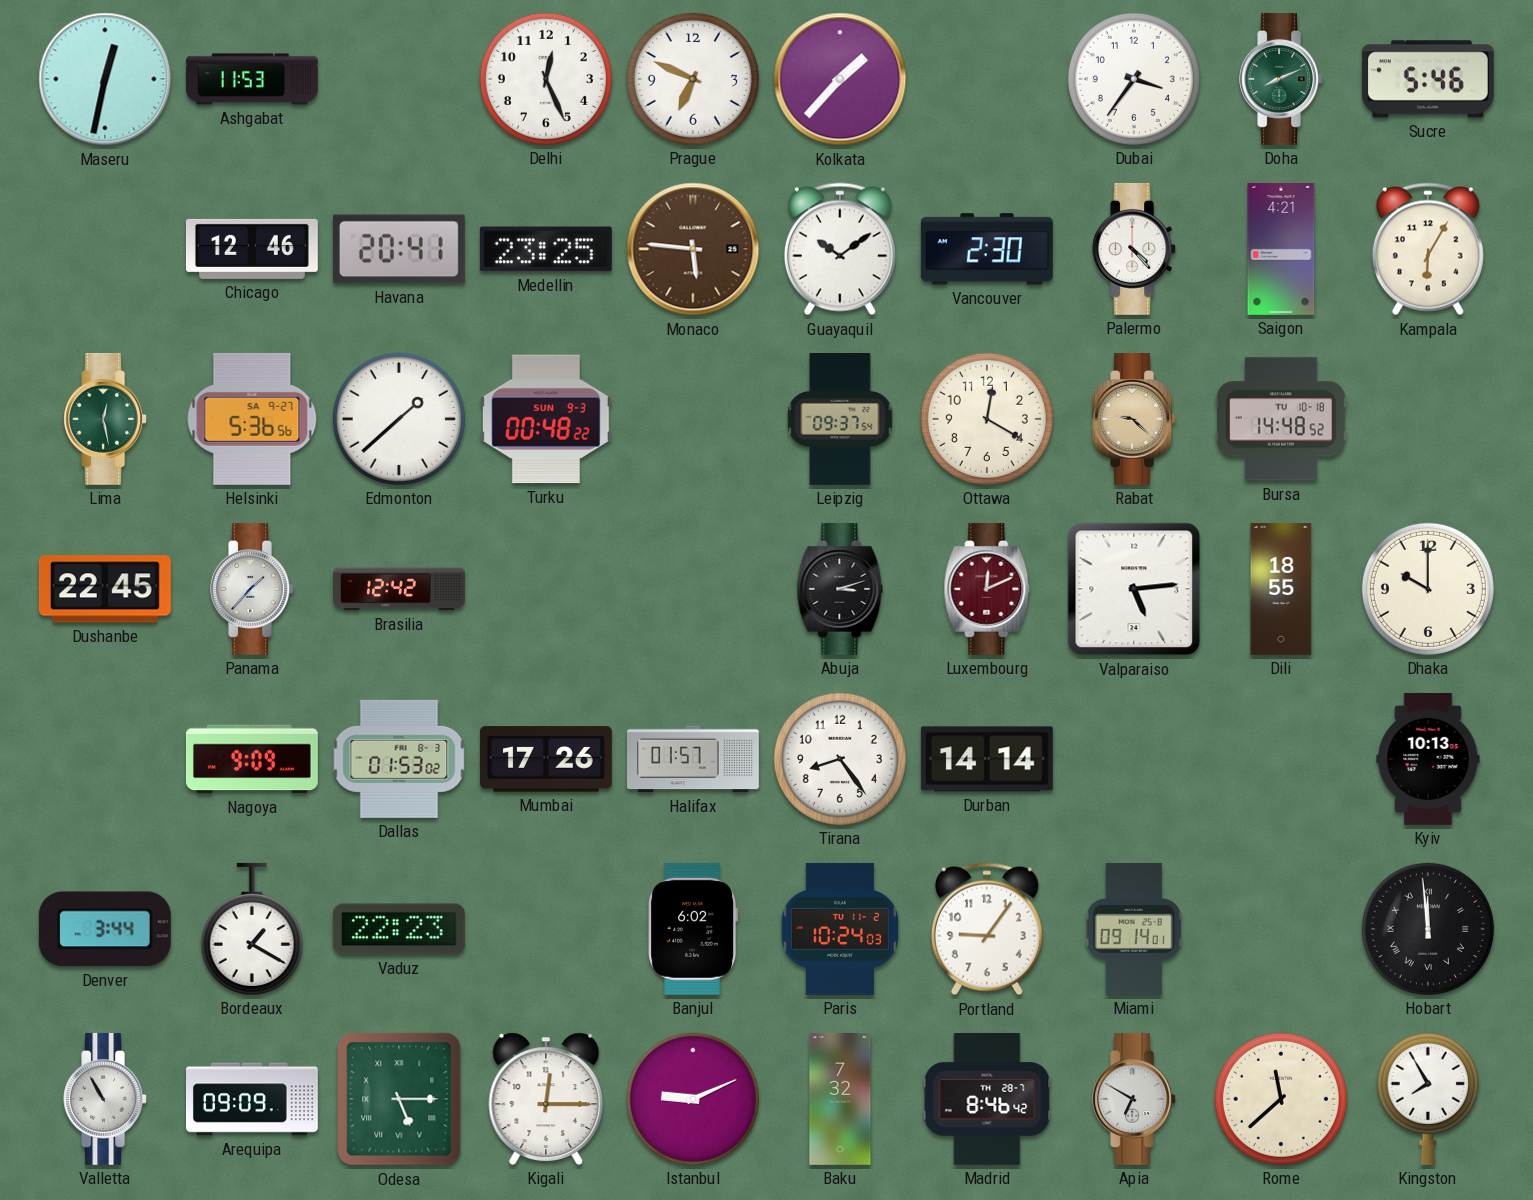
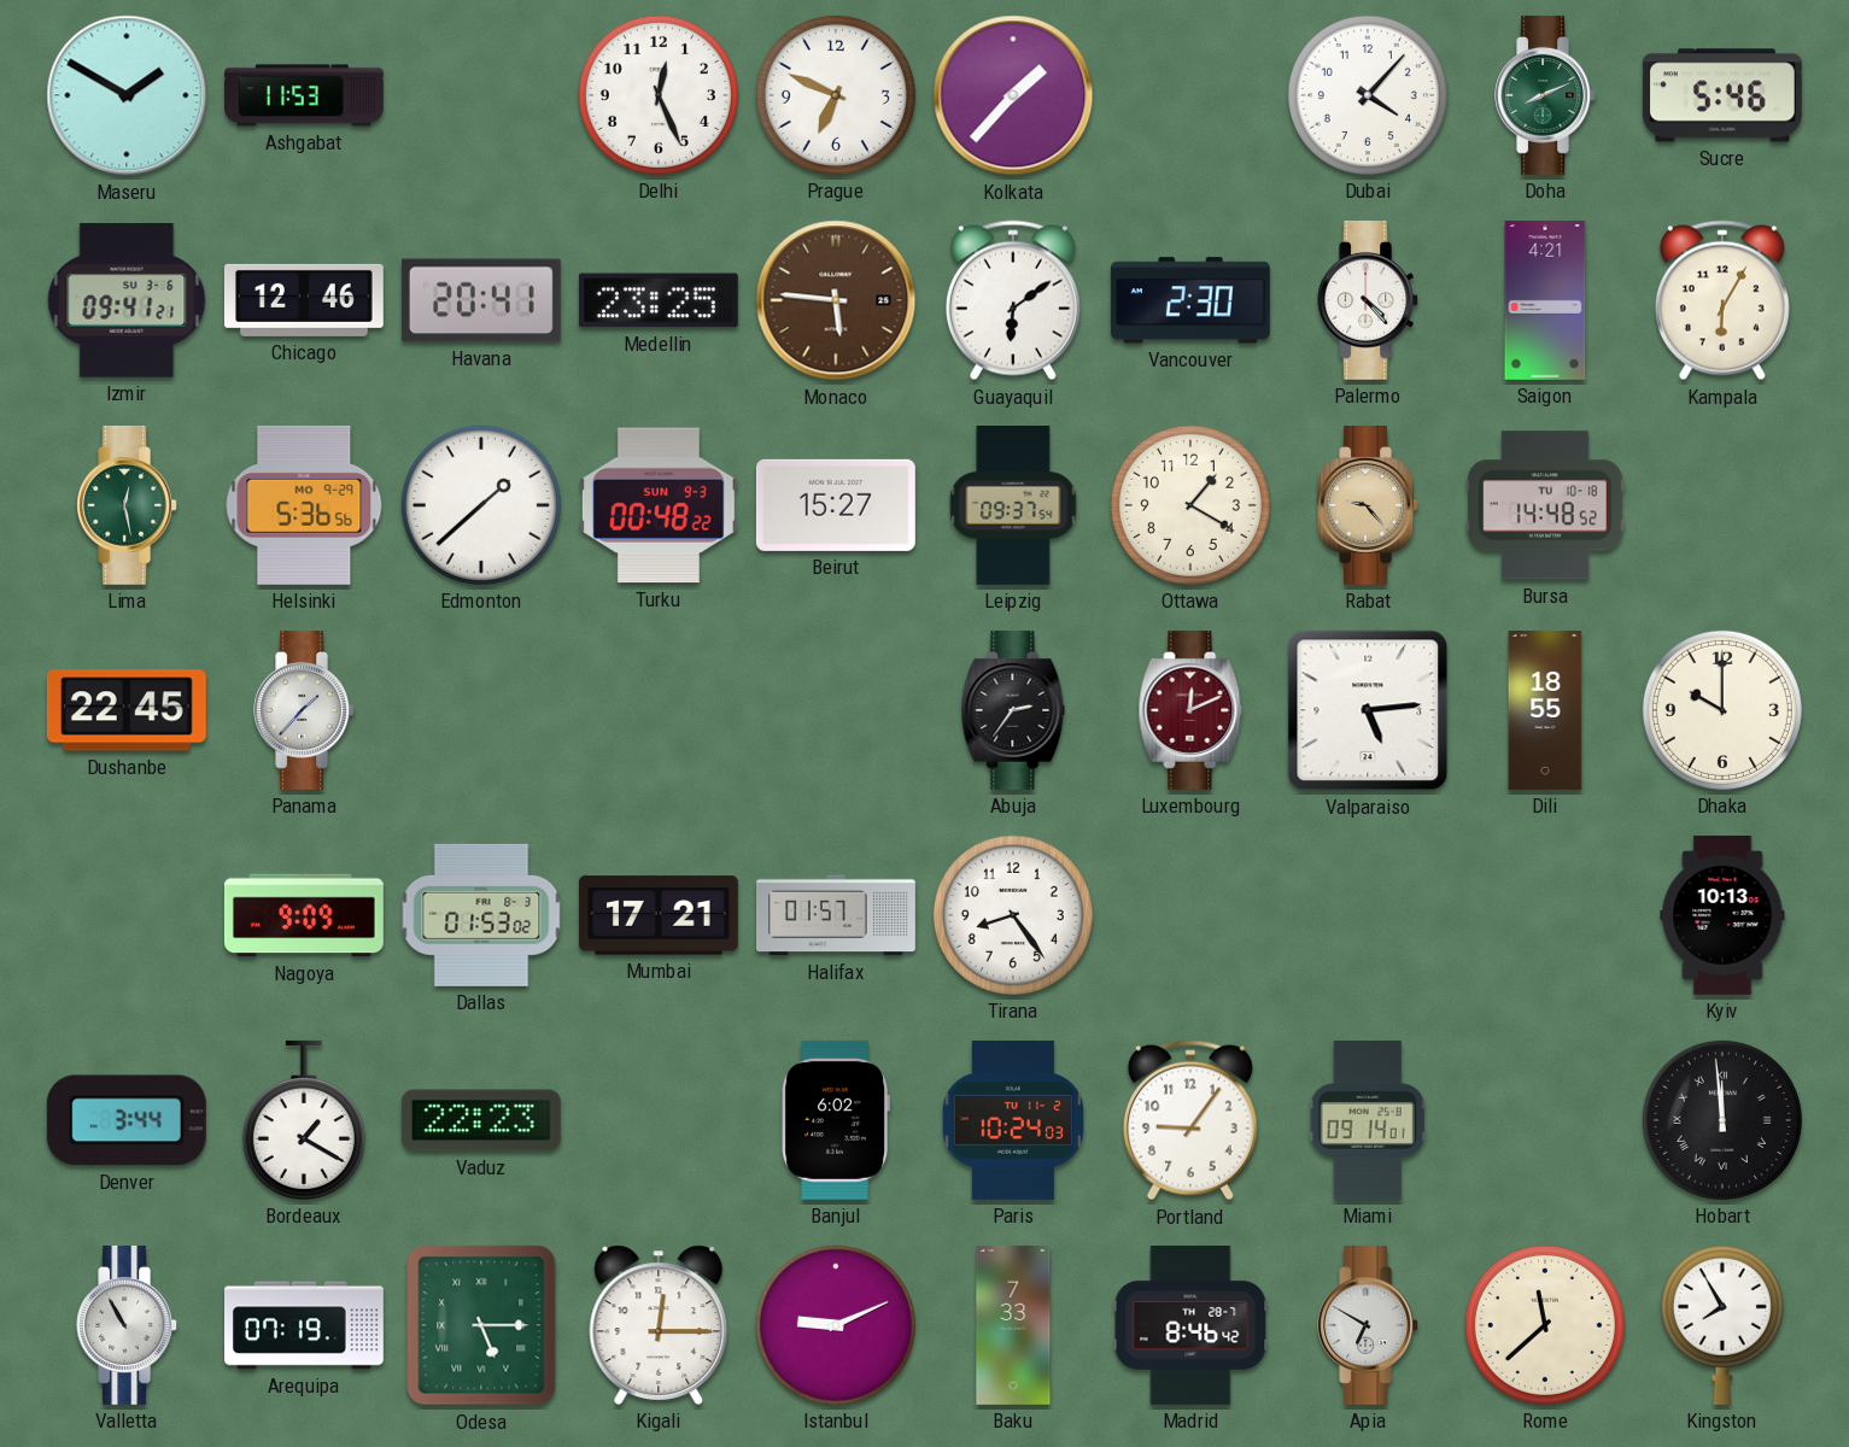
Maseru: 12:32 -> 1:50
Dubai: 3:36 -> 4:07
Izmir: none -> 09:41
Guayaquil: 10:09 -> 6:09
Helsinki date: SA 9-27 -> MO 9-29
Beirut: none -> 15:27
Ottawa: 12:20 -> 1:20
Rabat: 9:22 -> 9:23
Brasilia: 12:42 -> none
Abuja: 3:12 -> 2:36
Mumbai: 17:26 -> 17:21
Durban: 14:14 -> none
Arequipa: 09:09 -> 07:19
Baku: 7:32 -> 7:33
